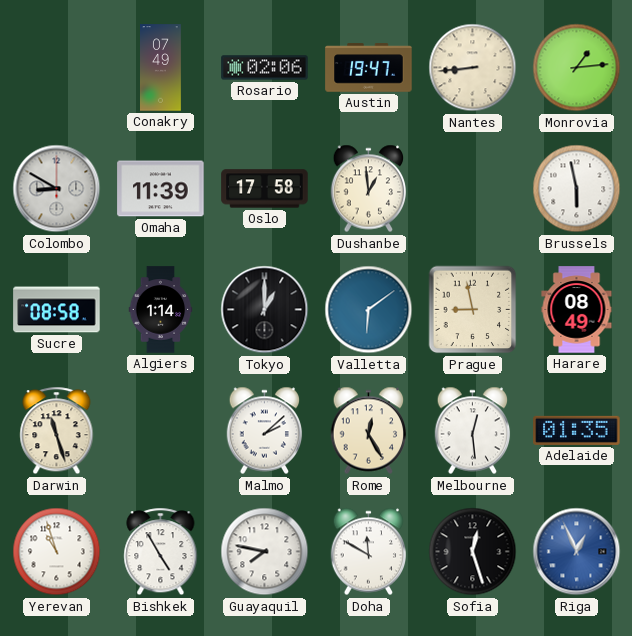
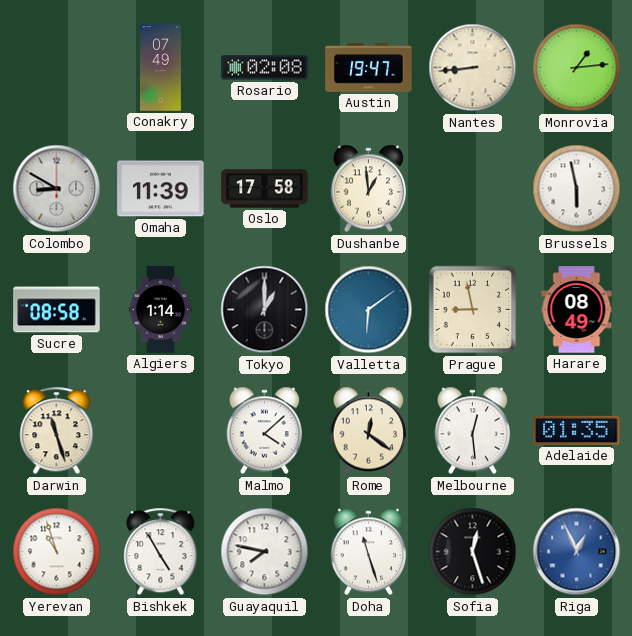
Rosario: 02:06 -> 02:08
Malmo: 2:08 -> 4:08
Rome: 12:25 -> 12:21
Doha: 11:50 -> 11:27
